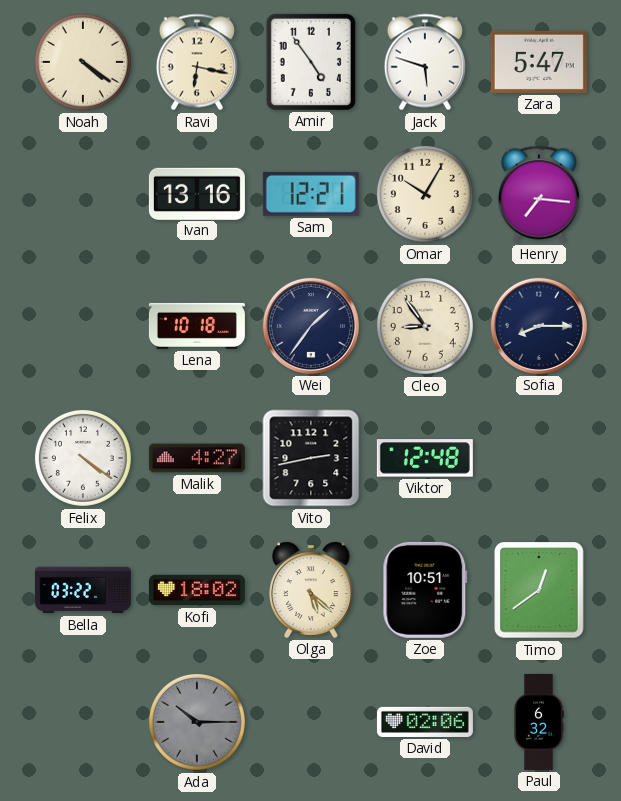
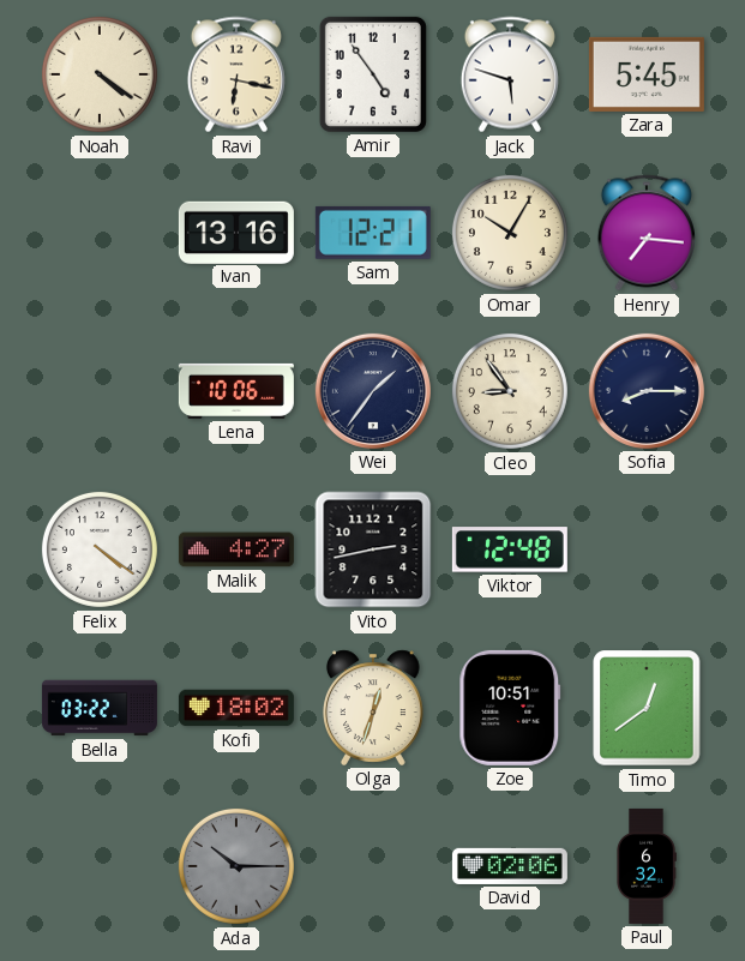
Zara: 5:47 -> 5:45
Lena: 10:18 -> 10:06
Olga: 5:22 -> 12:33
